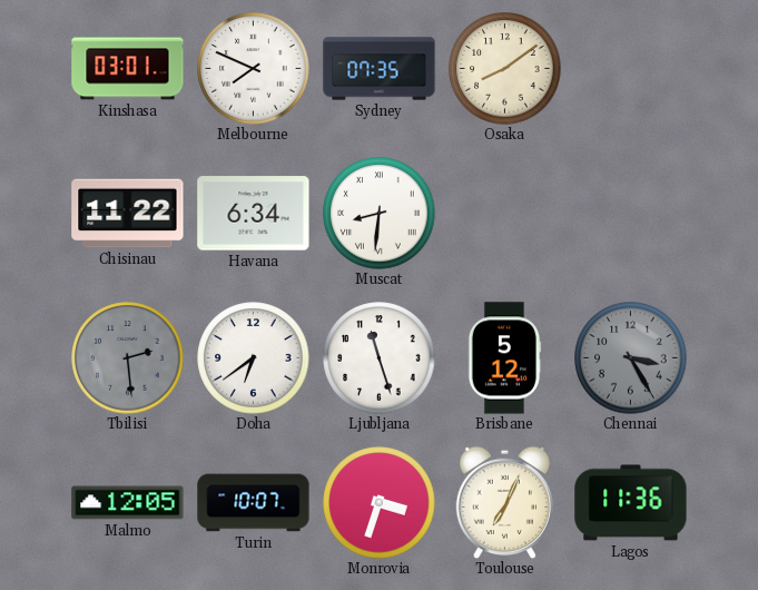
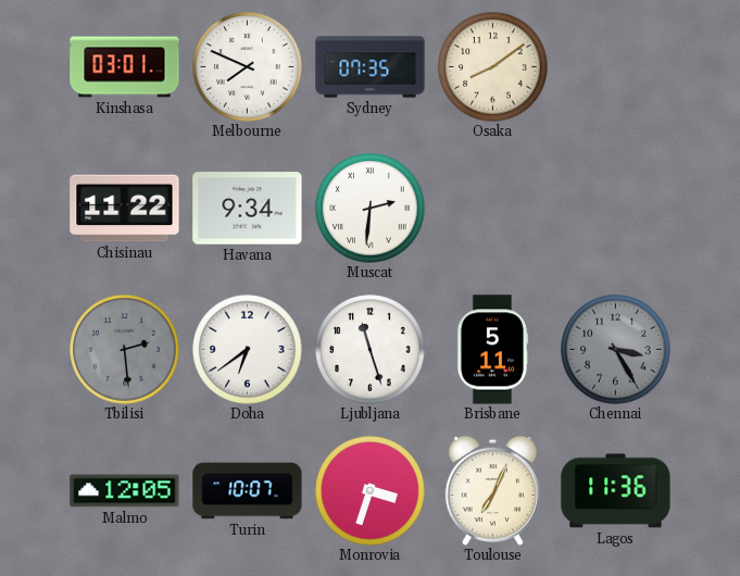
Havana: 6:34 -> 9:34
Muscat: 8:31 -> 2:31
Brisbane: 5:12 -> 5:11
